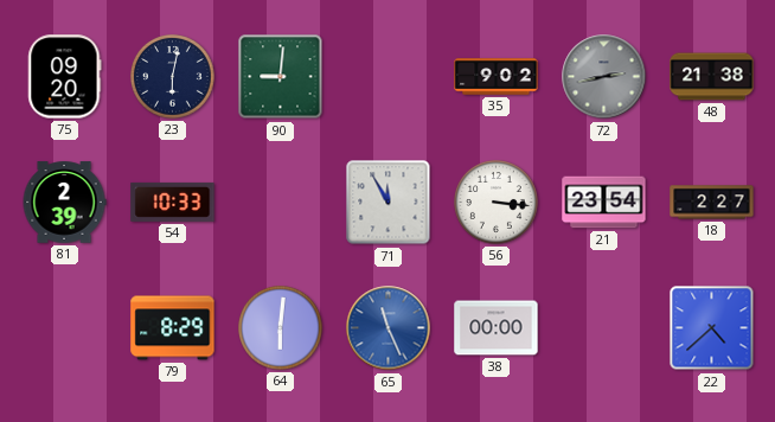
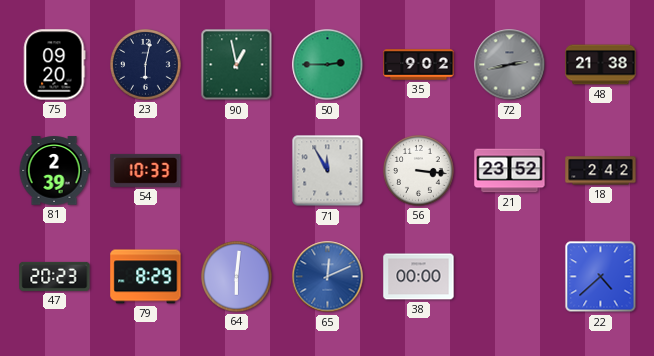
90: 9:01 -> 12:58
50: none -> 2:45
21: 23:54 -> 23:52
18: 2:27 -> 2:42
47: none -> 20:23
65: 11:26 -> 12:11
